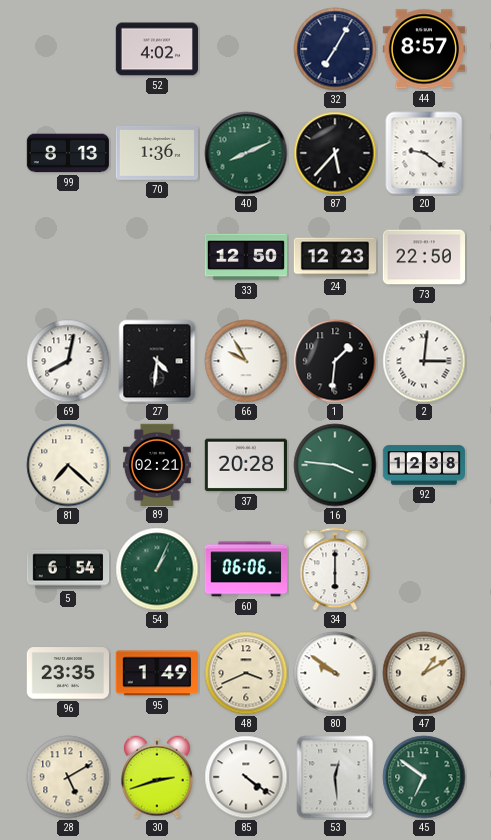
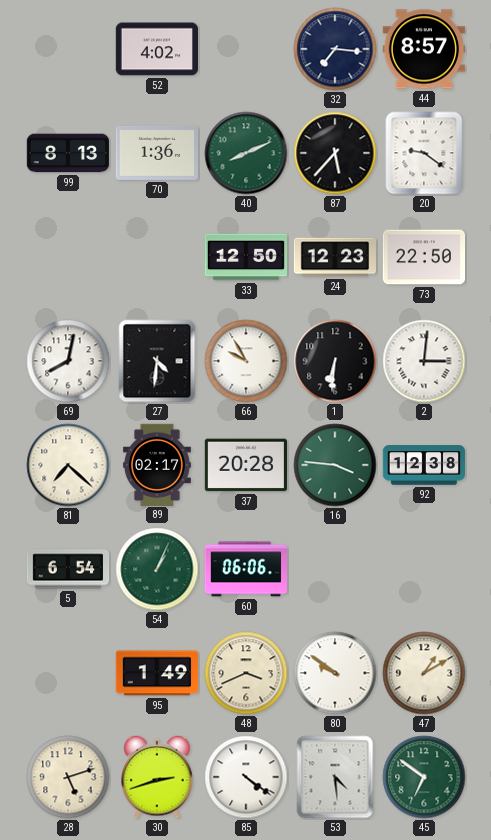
32: 7:05 -> 7:16
1: 1:31 -> 6:31
89: 02:21 -> 02:17
34: 6:00 -> none
96: 23:35 -> none
28: 5:10 -> 5:12
53: 12:29 -> 4:29
